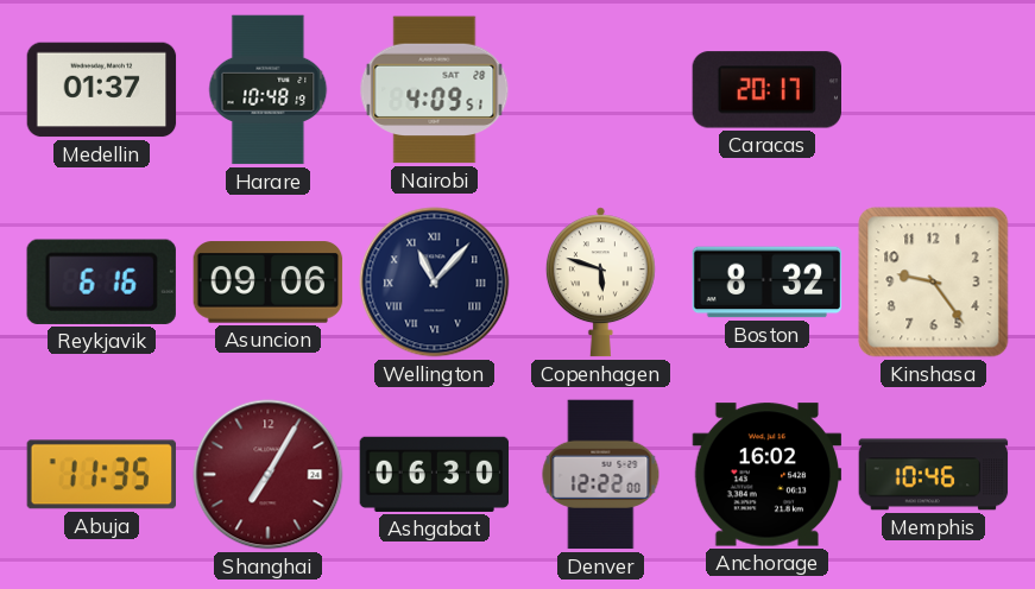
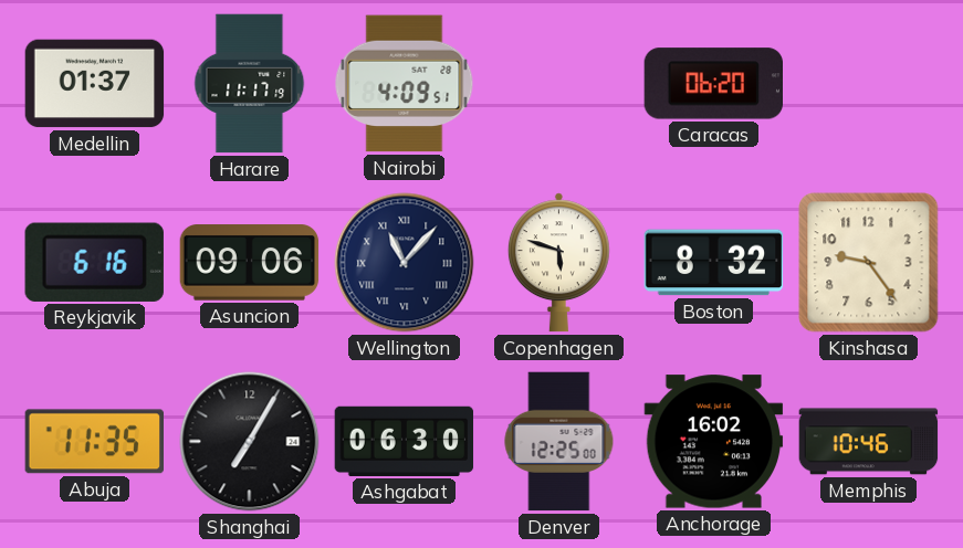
Harare: 10:48 -> 11:17
Caracas: 20:17 -> 06:20
Shanghai dial: burgundy -> black
Denver: 12:22 -> 12:25
